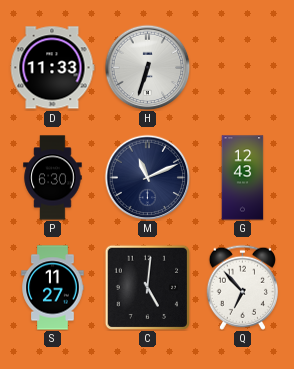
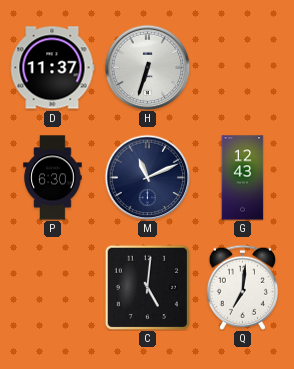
D: 11:33 -> 11:37
S: 11:27 -> none
Q: 6:53 -> 7:01
